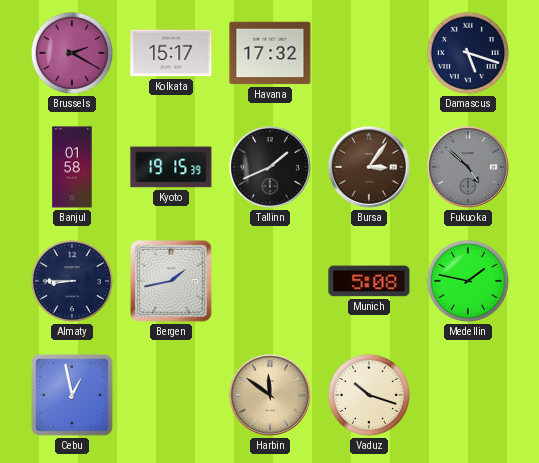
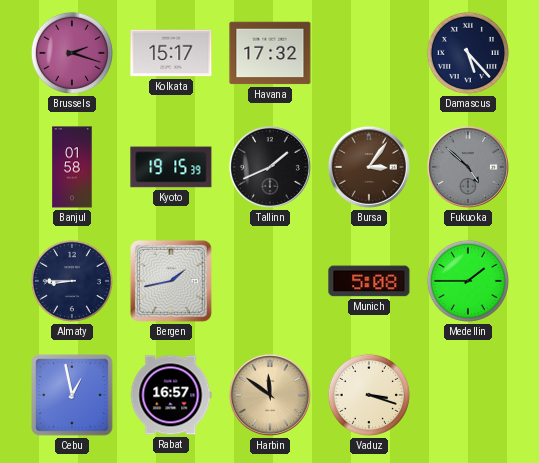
Brussels: 2:20 -> 2:18
Damascus: 5:18 -> 5:23
Medellin: 1:47 -> 1:45
Rabat: none -> 16:57
Vaduz: 10:18 -> 3:18
